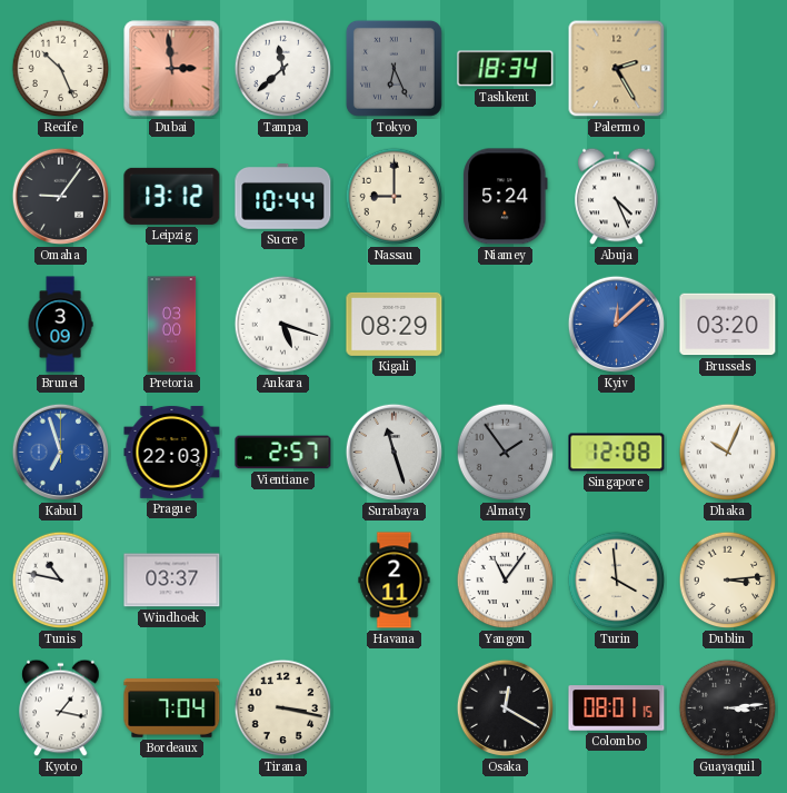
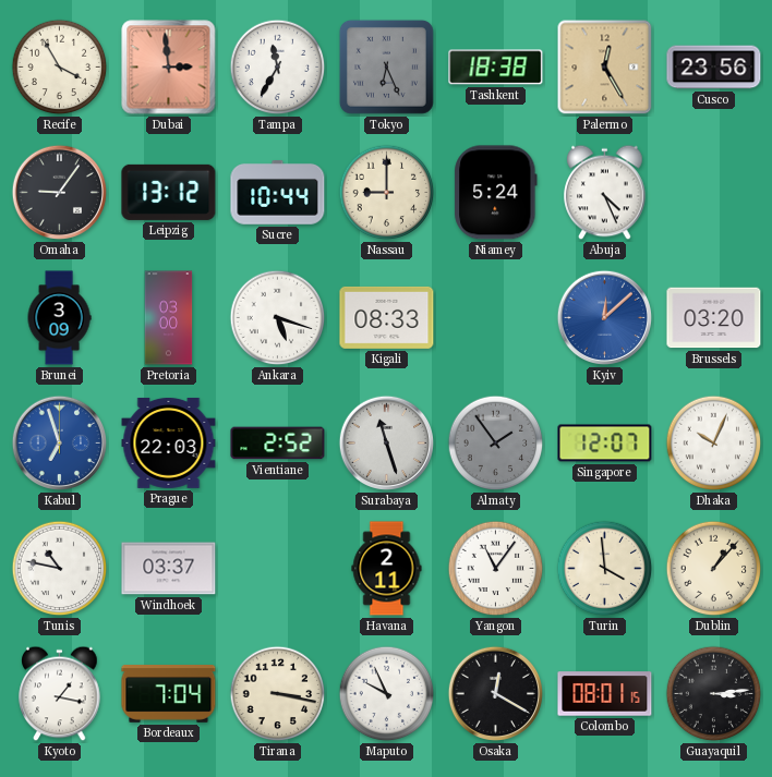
Recife: 10:26 -> 3:55
Tampa: 11:38 -> 11:35
Tashkent: 18:34 -> 18:38
Palermo: 2:25 -> 12:25
Cusco: none -> 23:56
Kigali: 08:29 -> 08:33
Vientiane: 2:57 -> 2:52
Singapore: 12:08 -> 12:07
Dublin: 3:14 -> 1:07
Maputo: none -> 9:56
